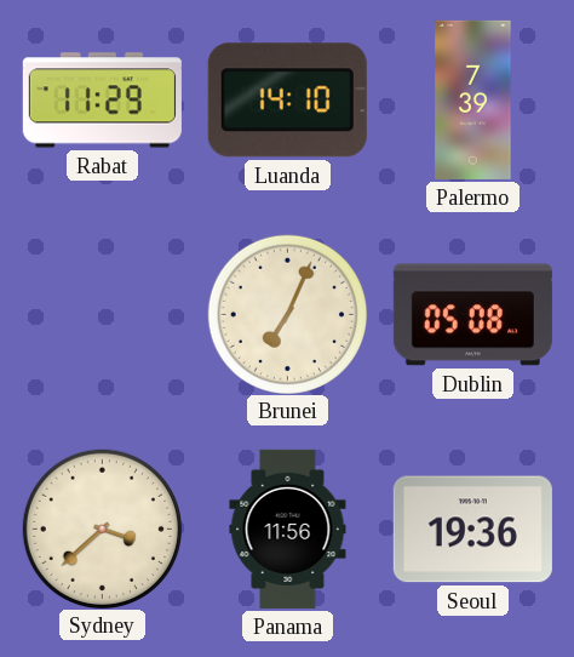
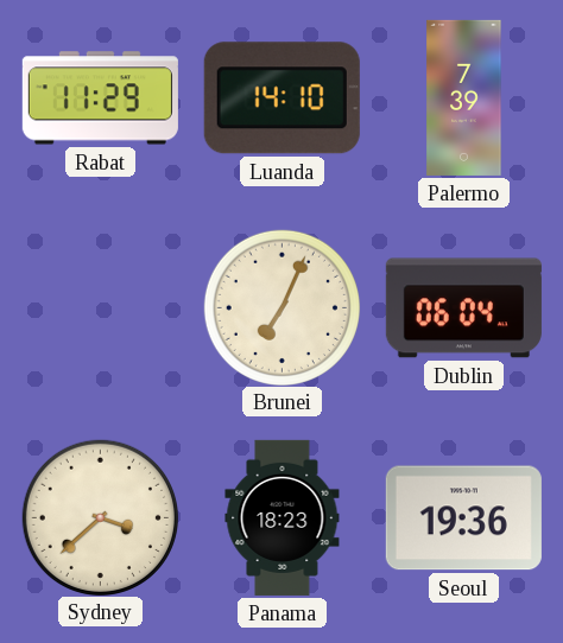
Dublin: 05:08 -> 06:04
Panama: 11:56 -> 18:23
